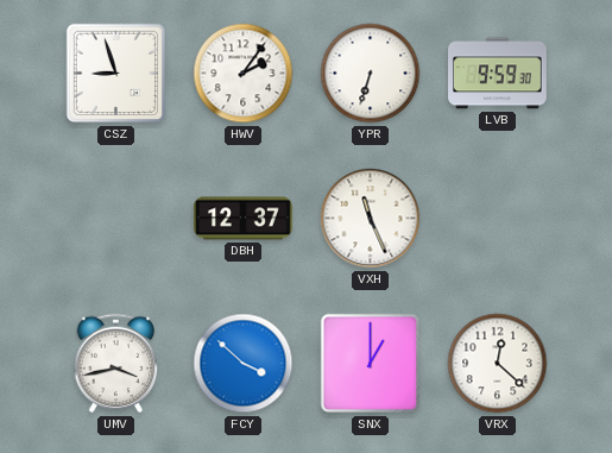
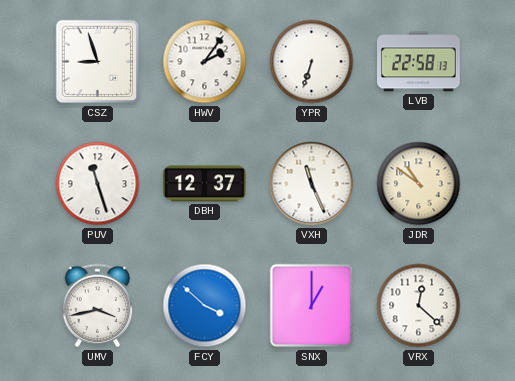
LVB: 9:59 -> 22:58
PUV: none -> 11:27
JDR: none -> 10:51
